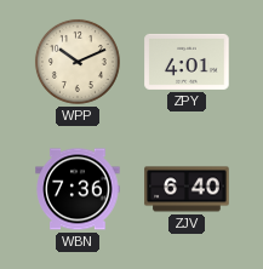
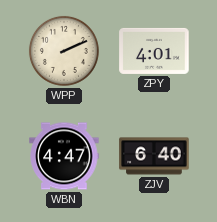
WPP: 10:11 -> 2:11
WBN: 7:36 -> 4:47
